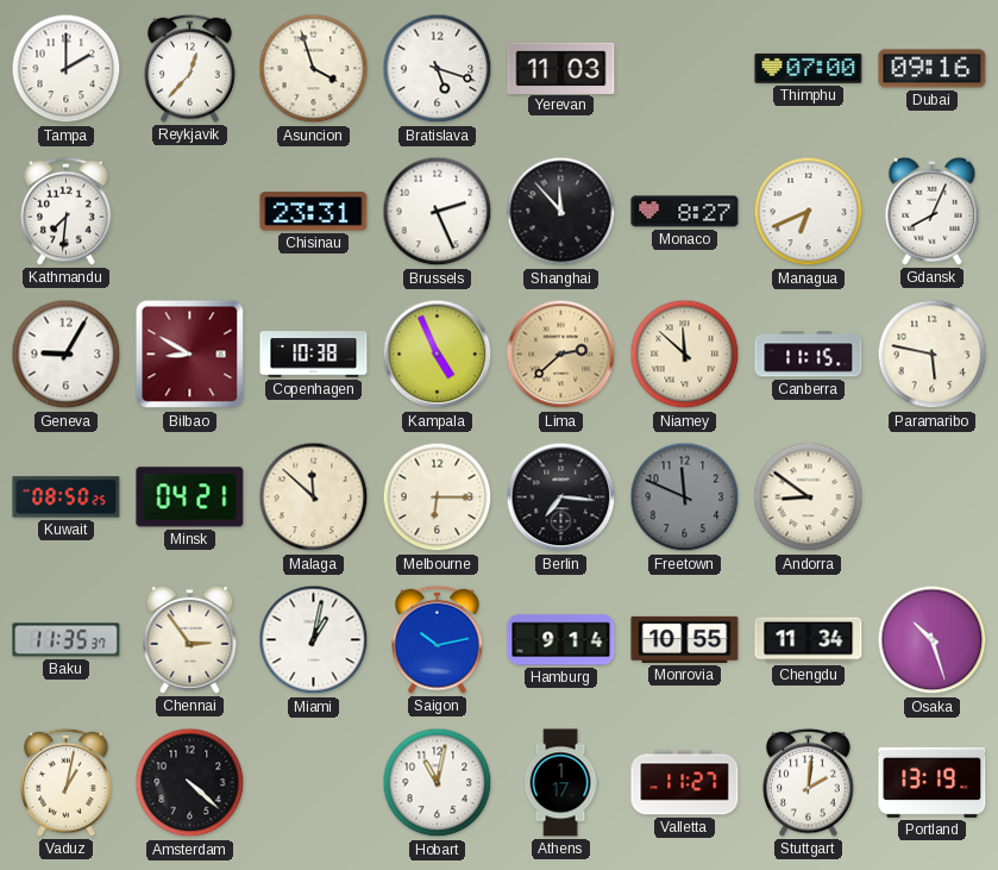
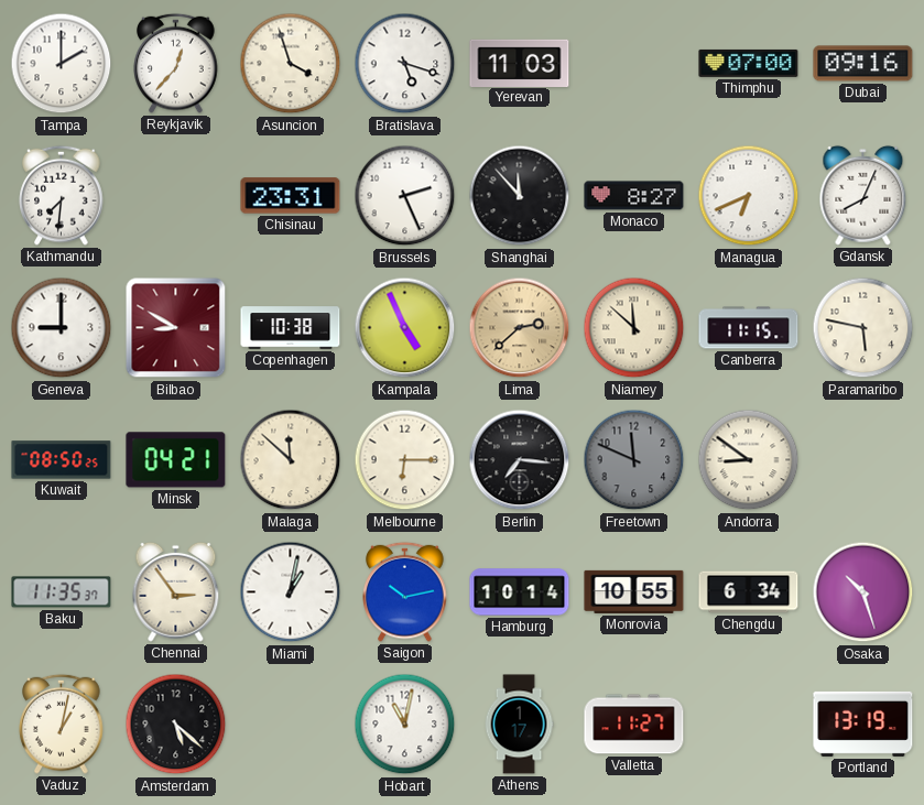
Geneva: 9:05 -> 9:00
Hamburg: 9:14 -> 10:14
Chengdu: 11:34 -> 6:34
Amsterdam: 4:22 -> 5:22
Stuttgart: 2:01 -> none
